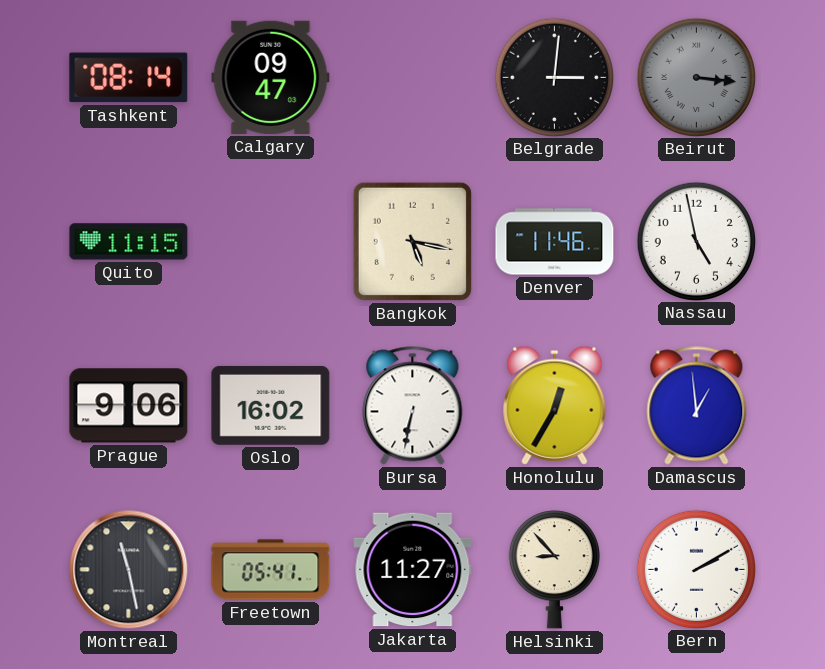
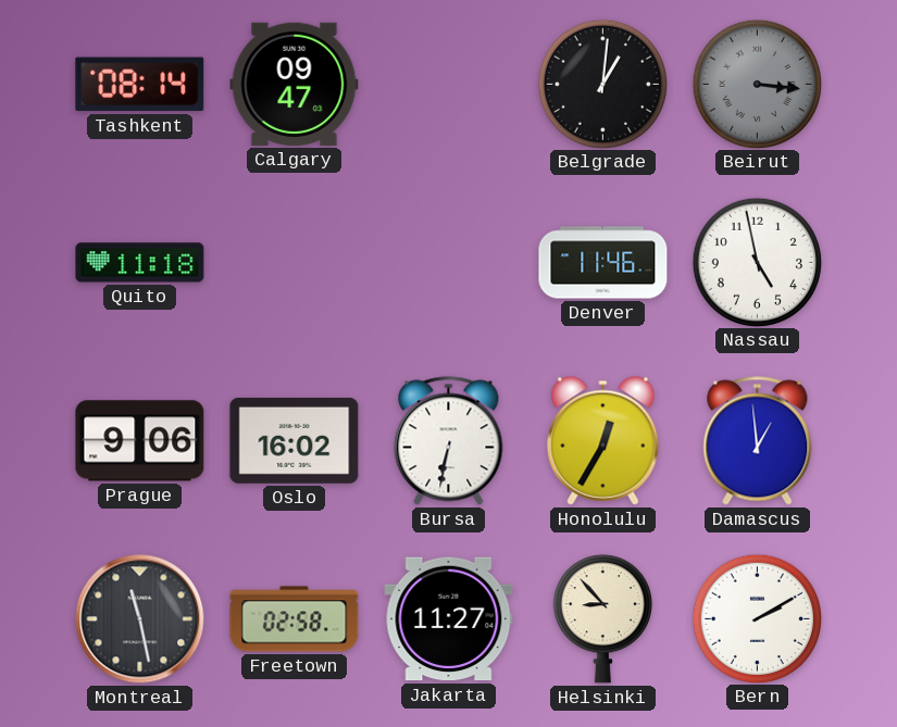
Belgrade: 3:01 -> 1:01
Quito: 11:15 -> 11:18
Bangkok: 5:17 -> none
Freetown: 05:41 -> 02:58
